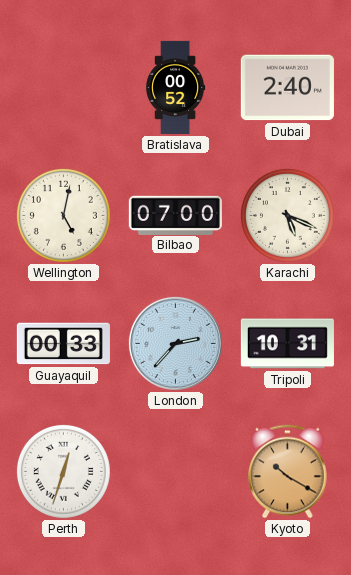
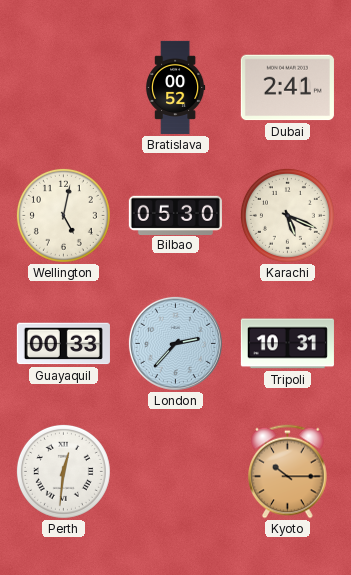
Dubai: 2:40 -> 2:41
Bilbao: 07:00 -> 05:30
Perth: 12:33 -> 12:31
Kyoto: 10:20 -> 10:15
